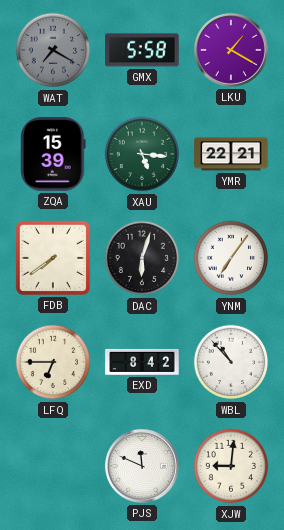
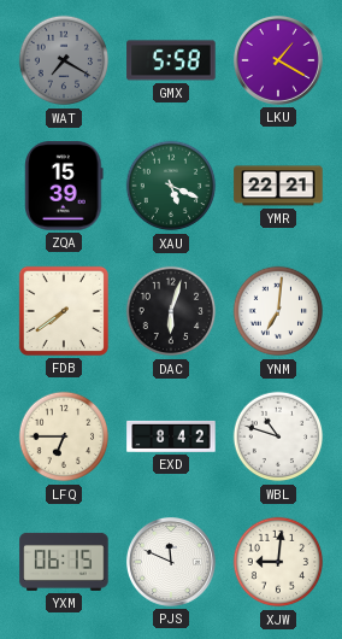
XAU: 5:16 -> 5:19
YNM: 7:06 -> 7:01
WBL: 10:53 -> 10:48
YXM: none -> 06:15
